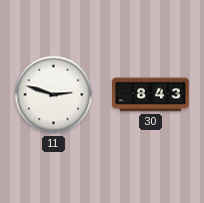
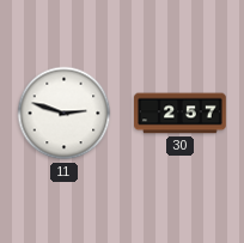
30: 8:43 -> 2:57
